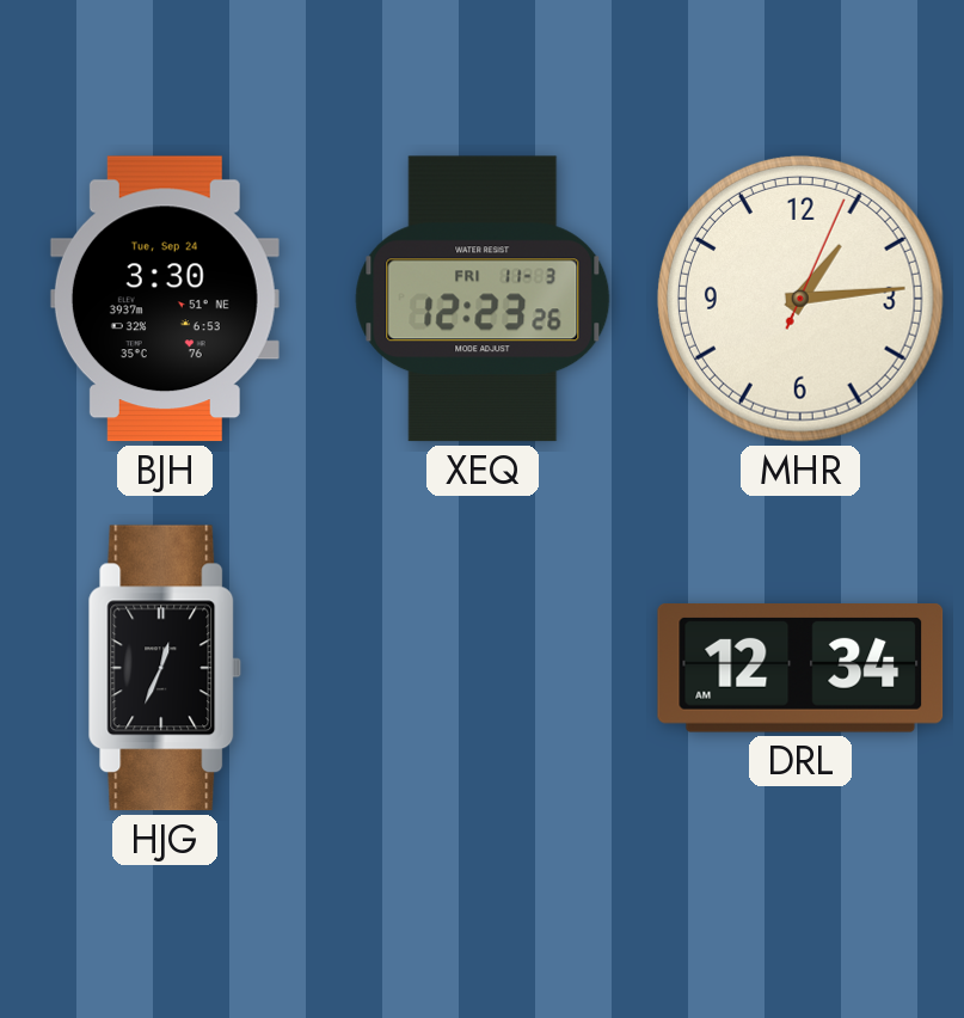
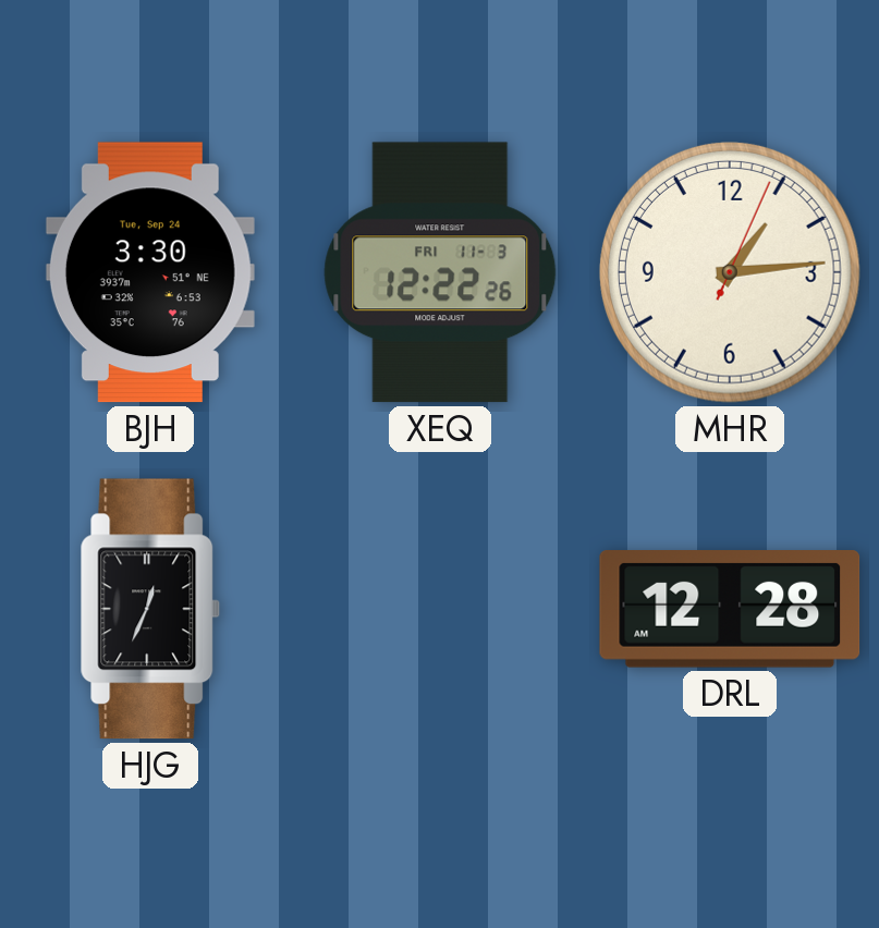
XEQ: 12:23 -> 12:22
DRL: 12:34 -> 12:28
